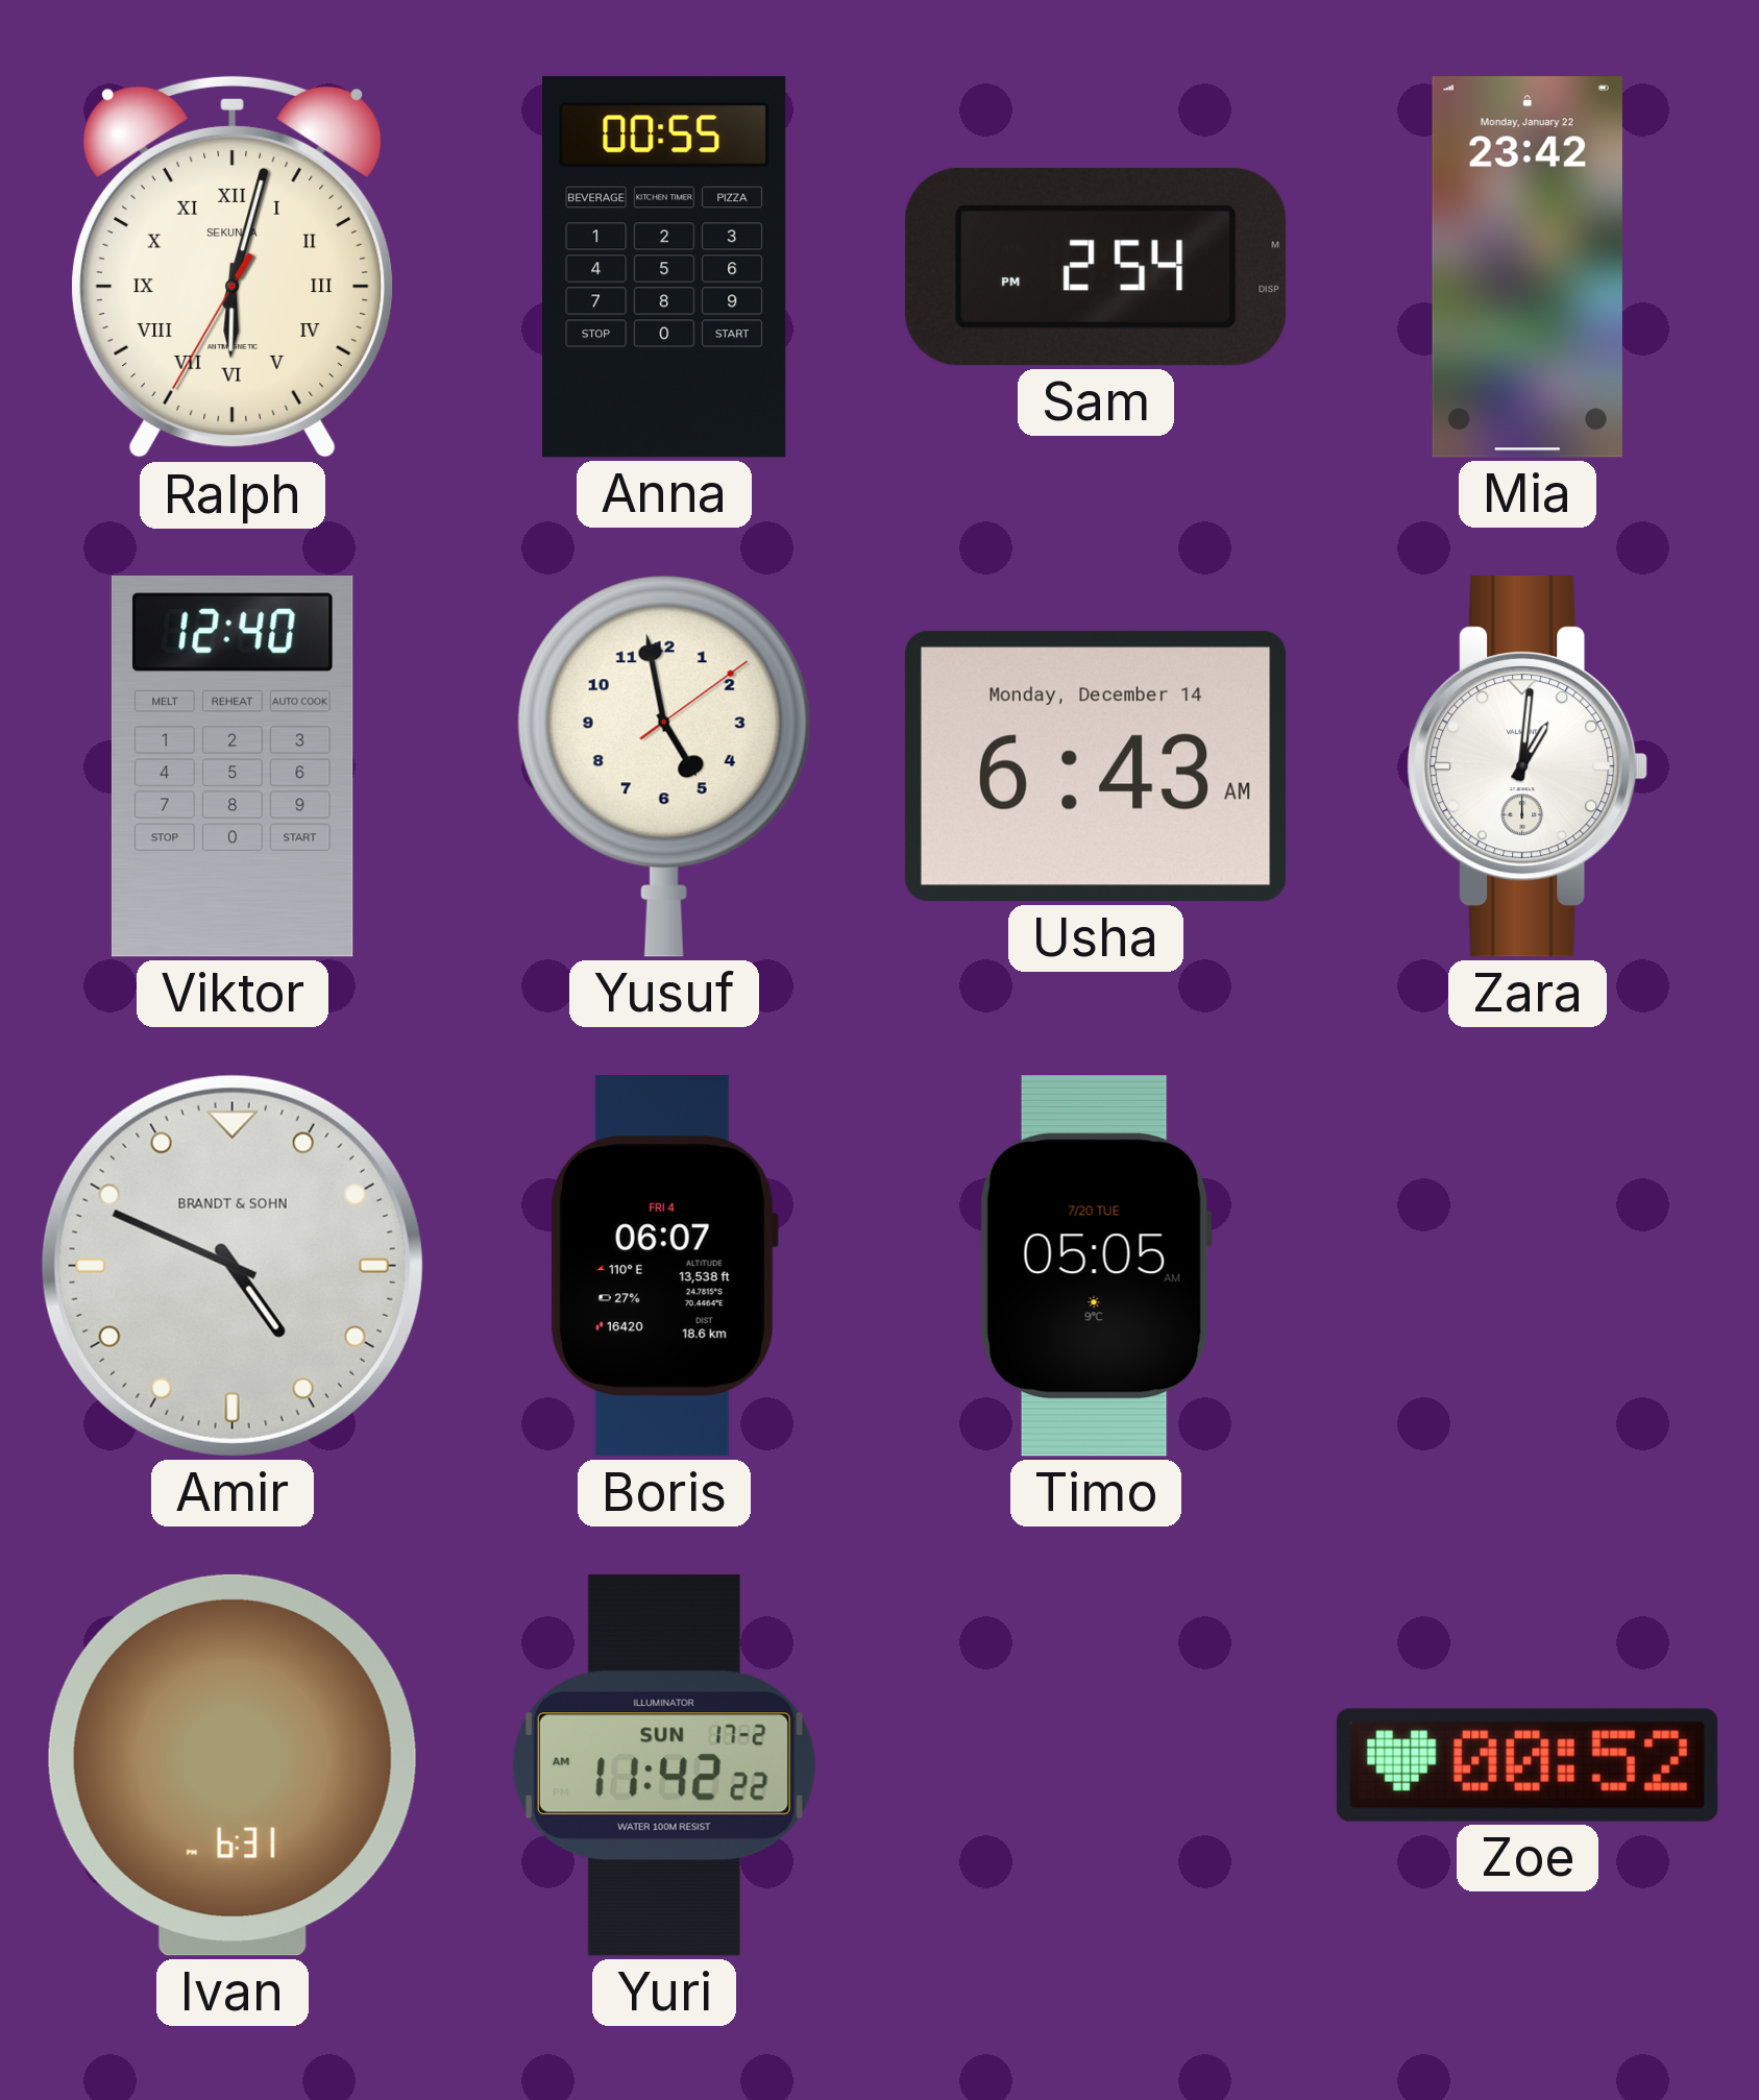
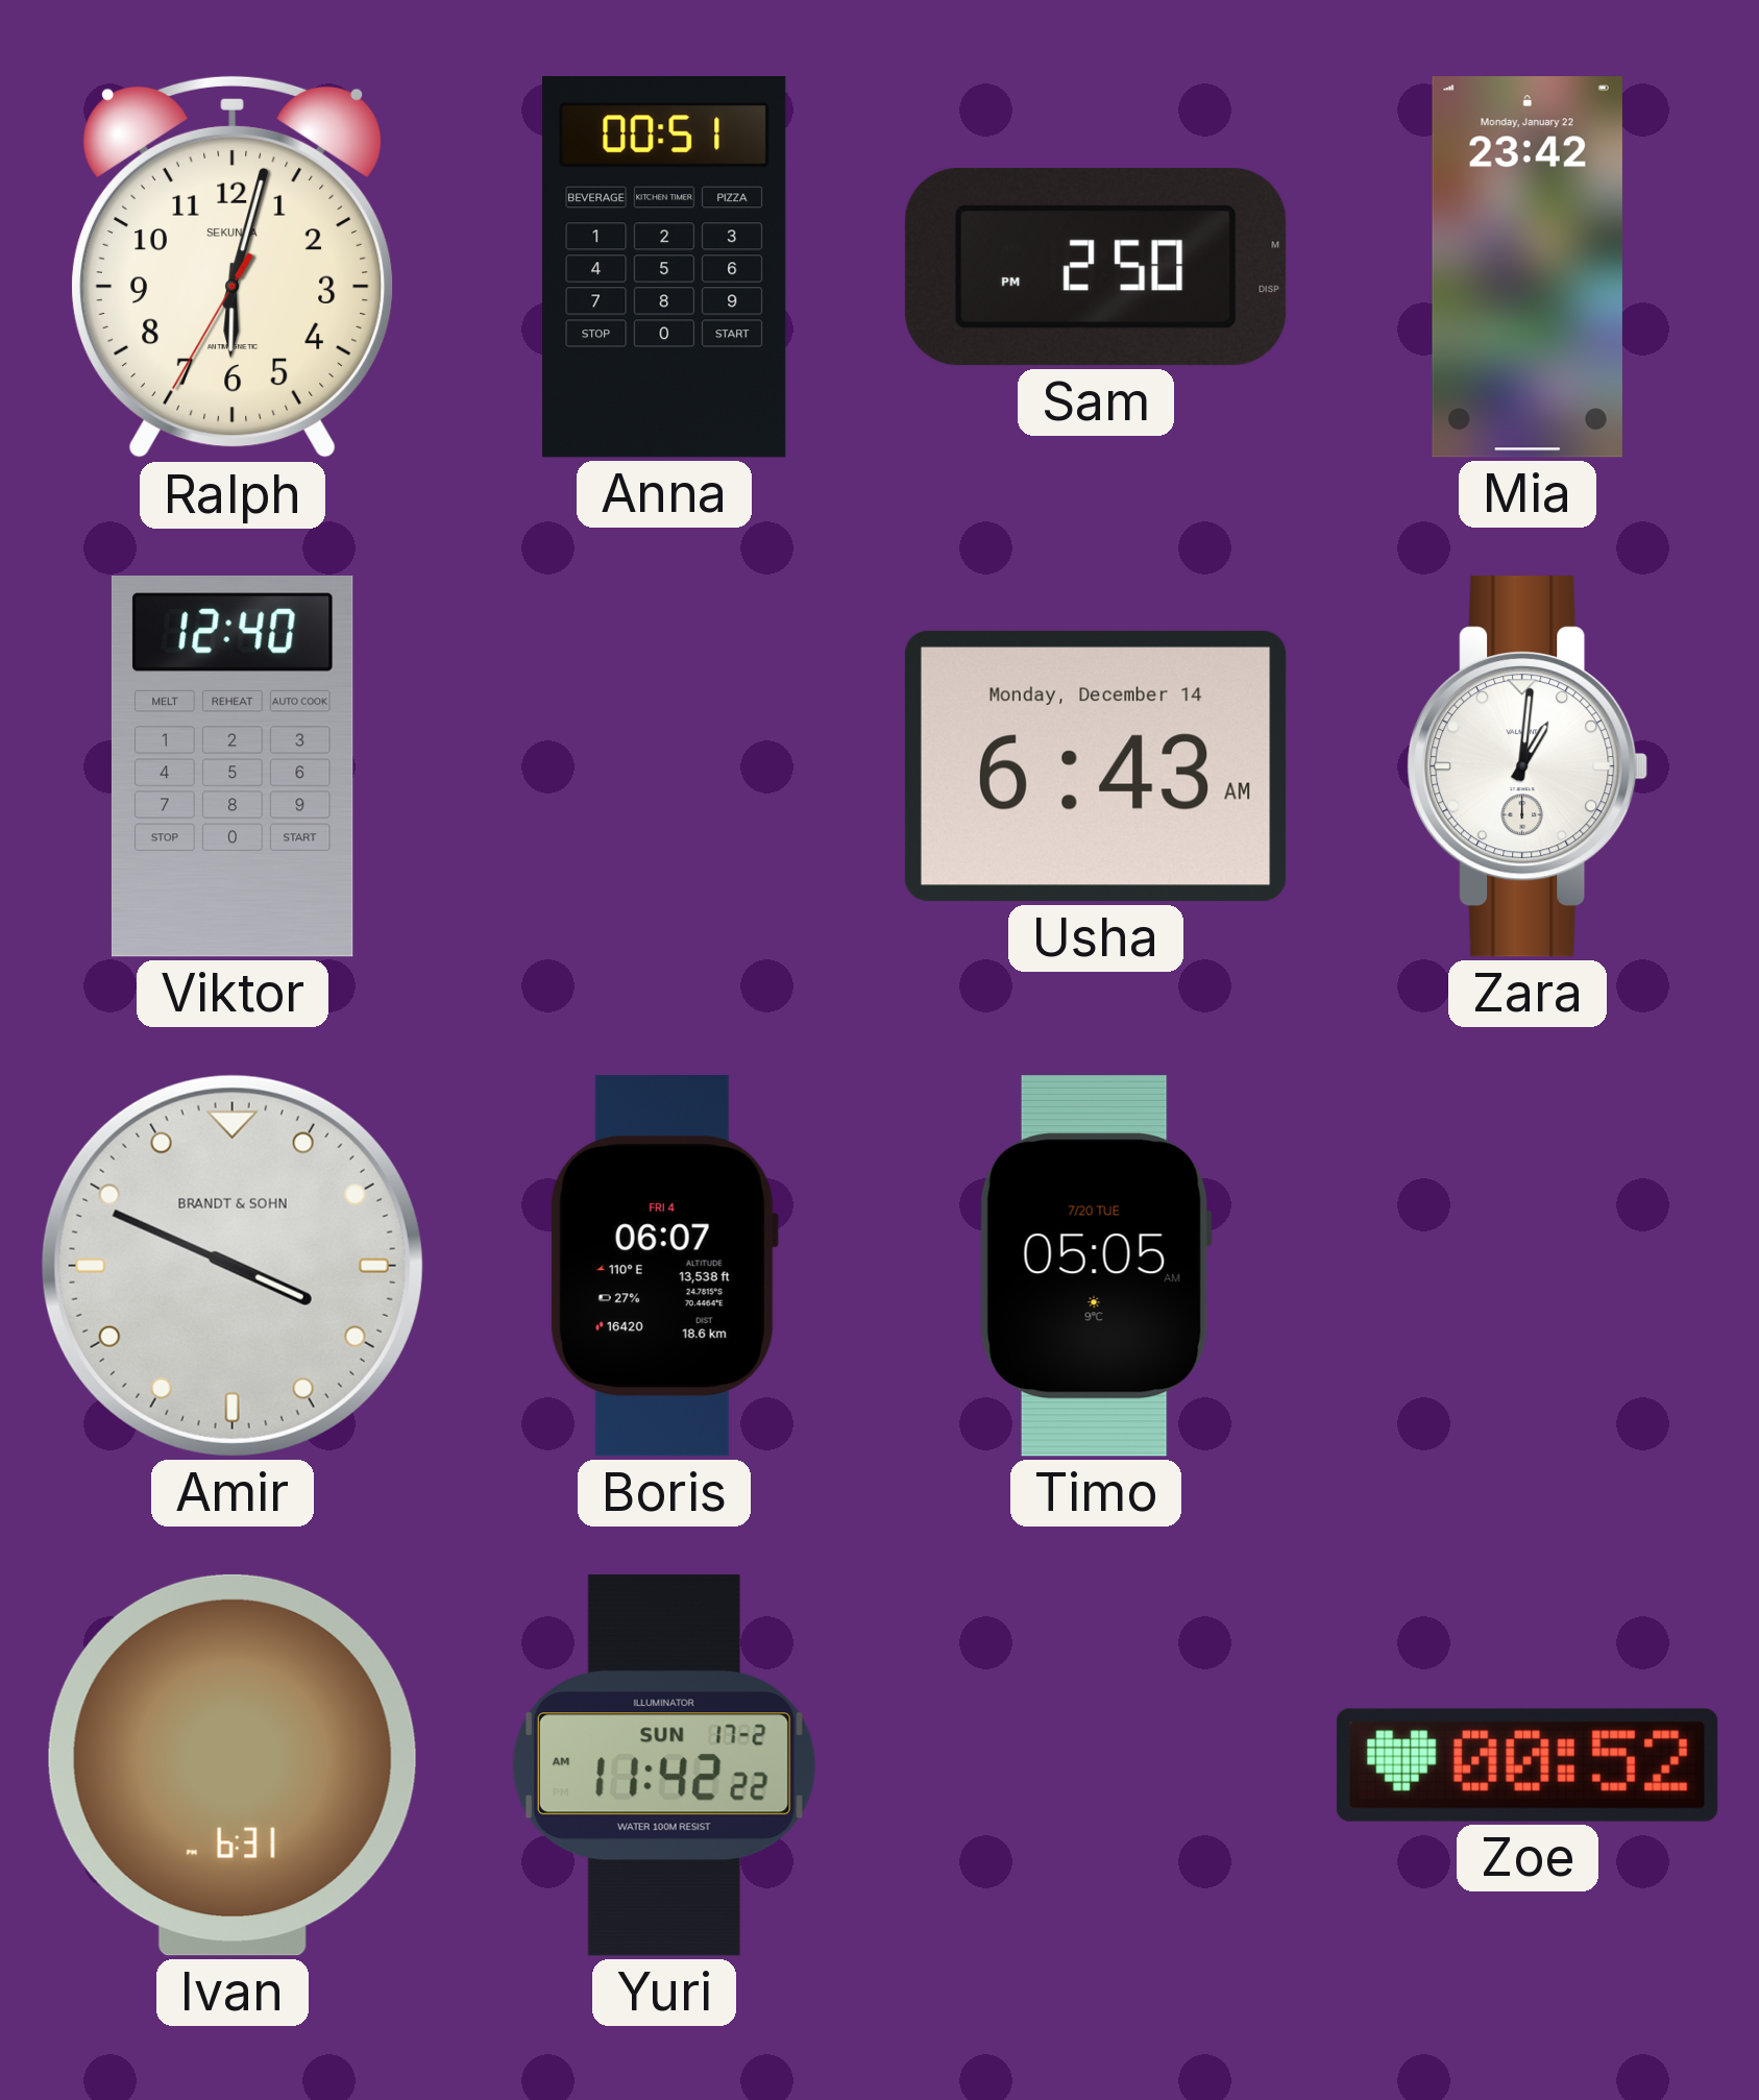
Ralph numerals: Roman -> Arabic
Anna: 00:55 -> 00:51
Sam: 2:54 -> 2:50
Yusuf: 4:58 -> none
Amir: 4:49 -> 3:49
